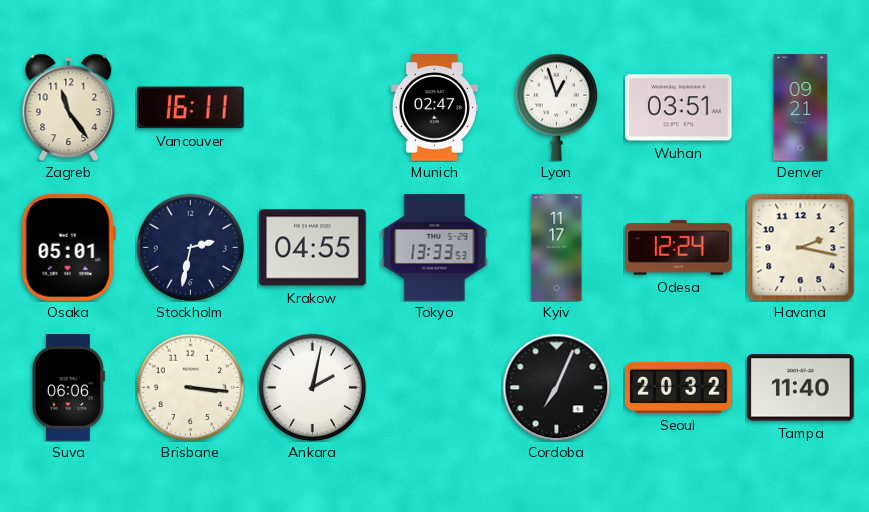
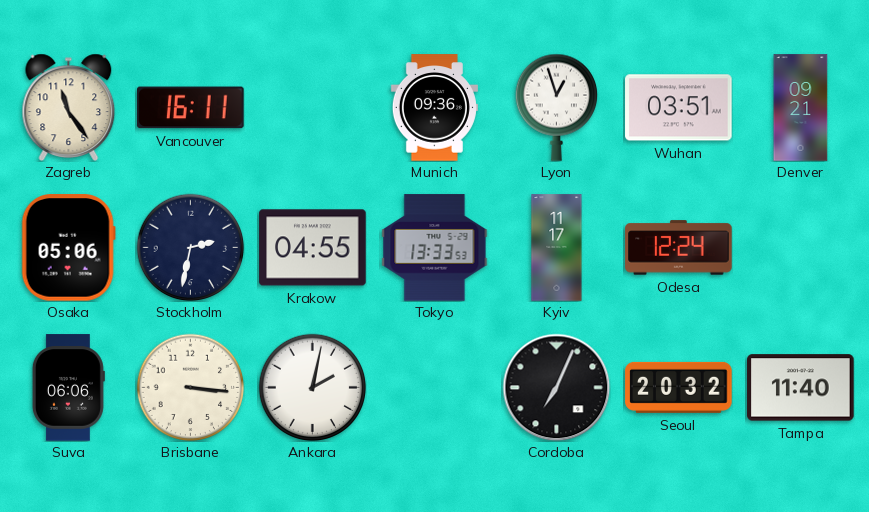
Munich: 02:47 -> 09:36
Osaka: 05:01 -> 05:06
Havana: 2:17 -> none
